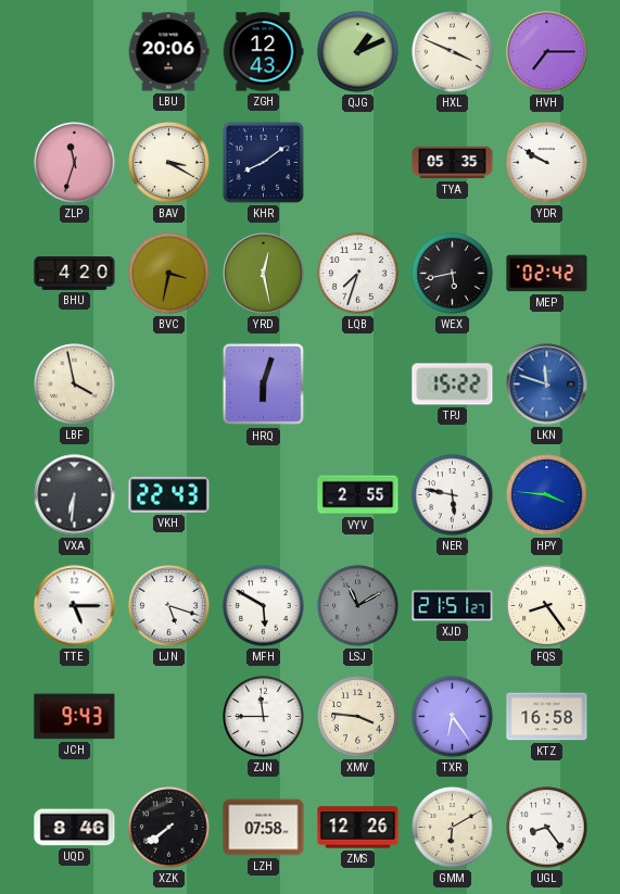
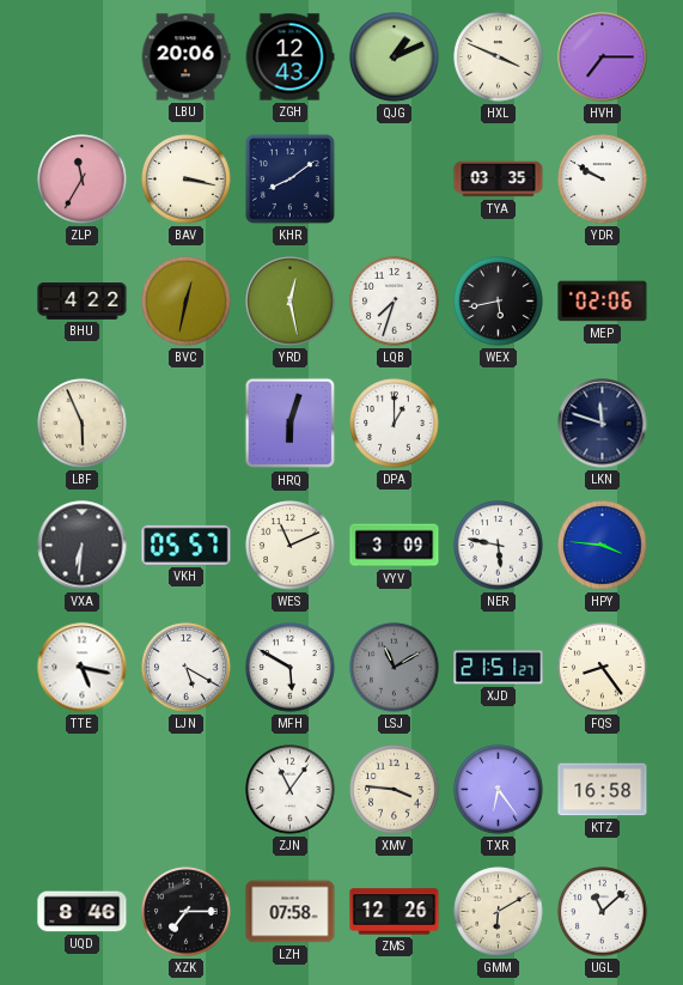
ZLP: 11:33 -> 11:35
BAV: 3:20 -> 3:17
TYA: 05:35 -> 03:35
BHU: 4:20 -> 4:22
BVC: 3:32 -> 12:32
MEP: 02:42 -> 02:06
LBF: 3:58 -> 5:56
DPA: none -> 1:00
TPJ: 15:22 -> none
LKN dial: blue -> navy
VKH: 22:43 -> 05:57
WES: none -> 11:11
VYV: 2:55 -> 3:09
TTE: 5:15 -> 5:17
LJN: 5:18 -> 5:20
JCH: 9:43 -> none
ZJN: 11:45 -> 11:06
XZK: 7:39 -> 7:15
UGL: 8:24 -> 11:08
